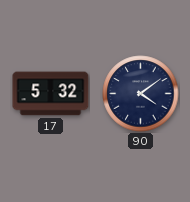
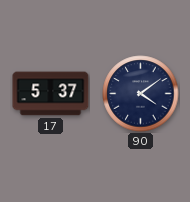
17: 5:32 -> 5:37
